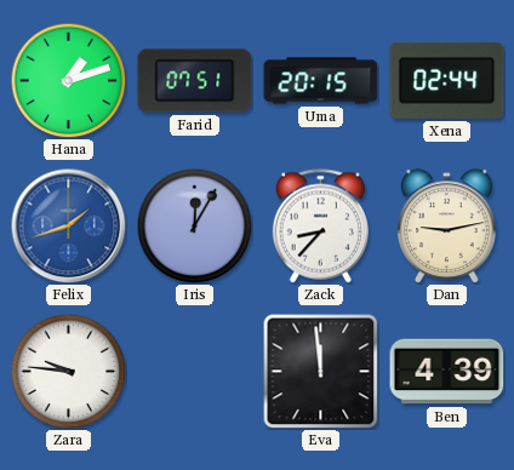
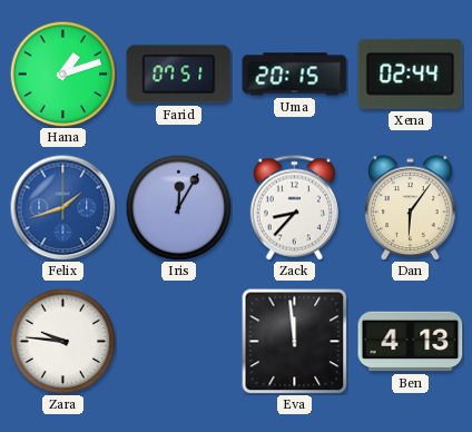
Dan: 9:13 -> 6:06
Ben: 4:39 -> 4:13
